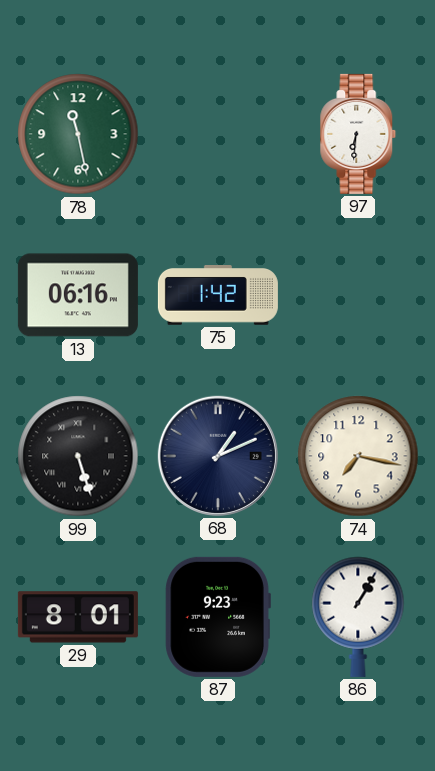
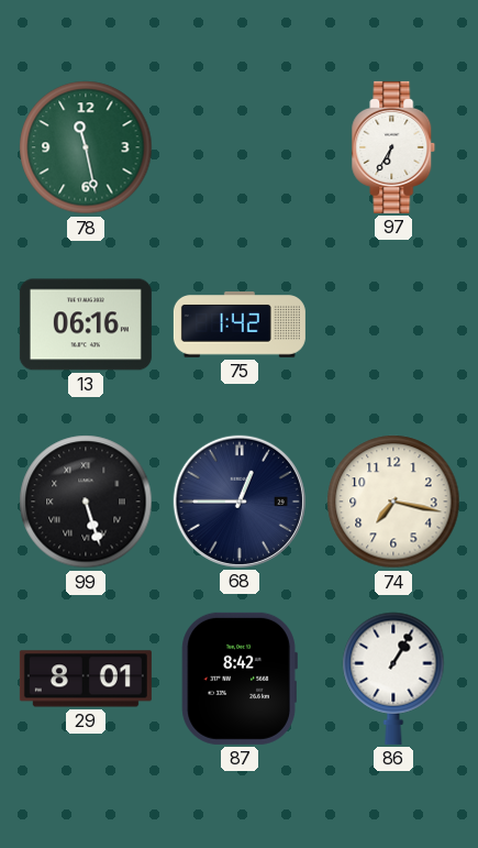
97: 6:31 -> 6:35
68: 1:11 -> 12:45
87: 9:23 -> 8:42
